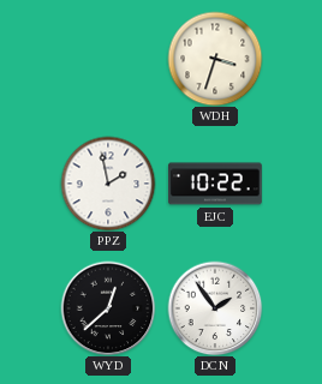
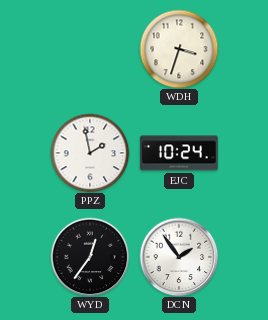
EJC: 10:22 -> 10:24
WYD: 12:38 -> 12:36
